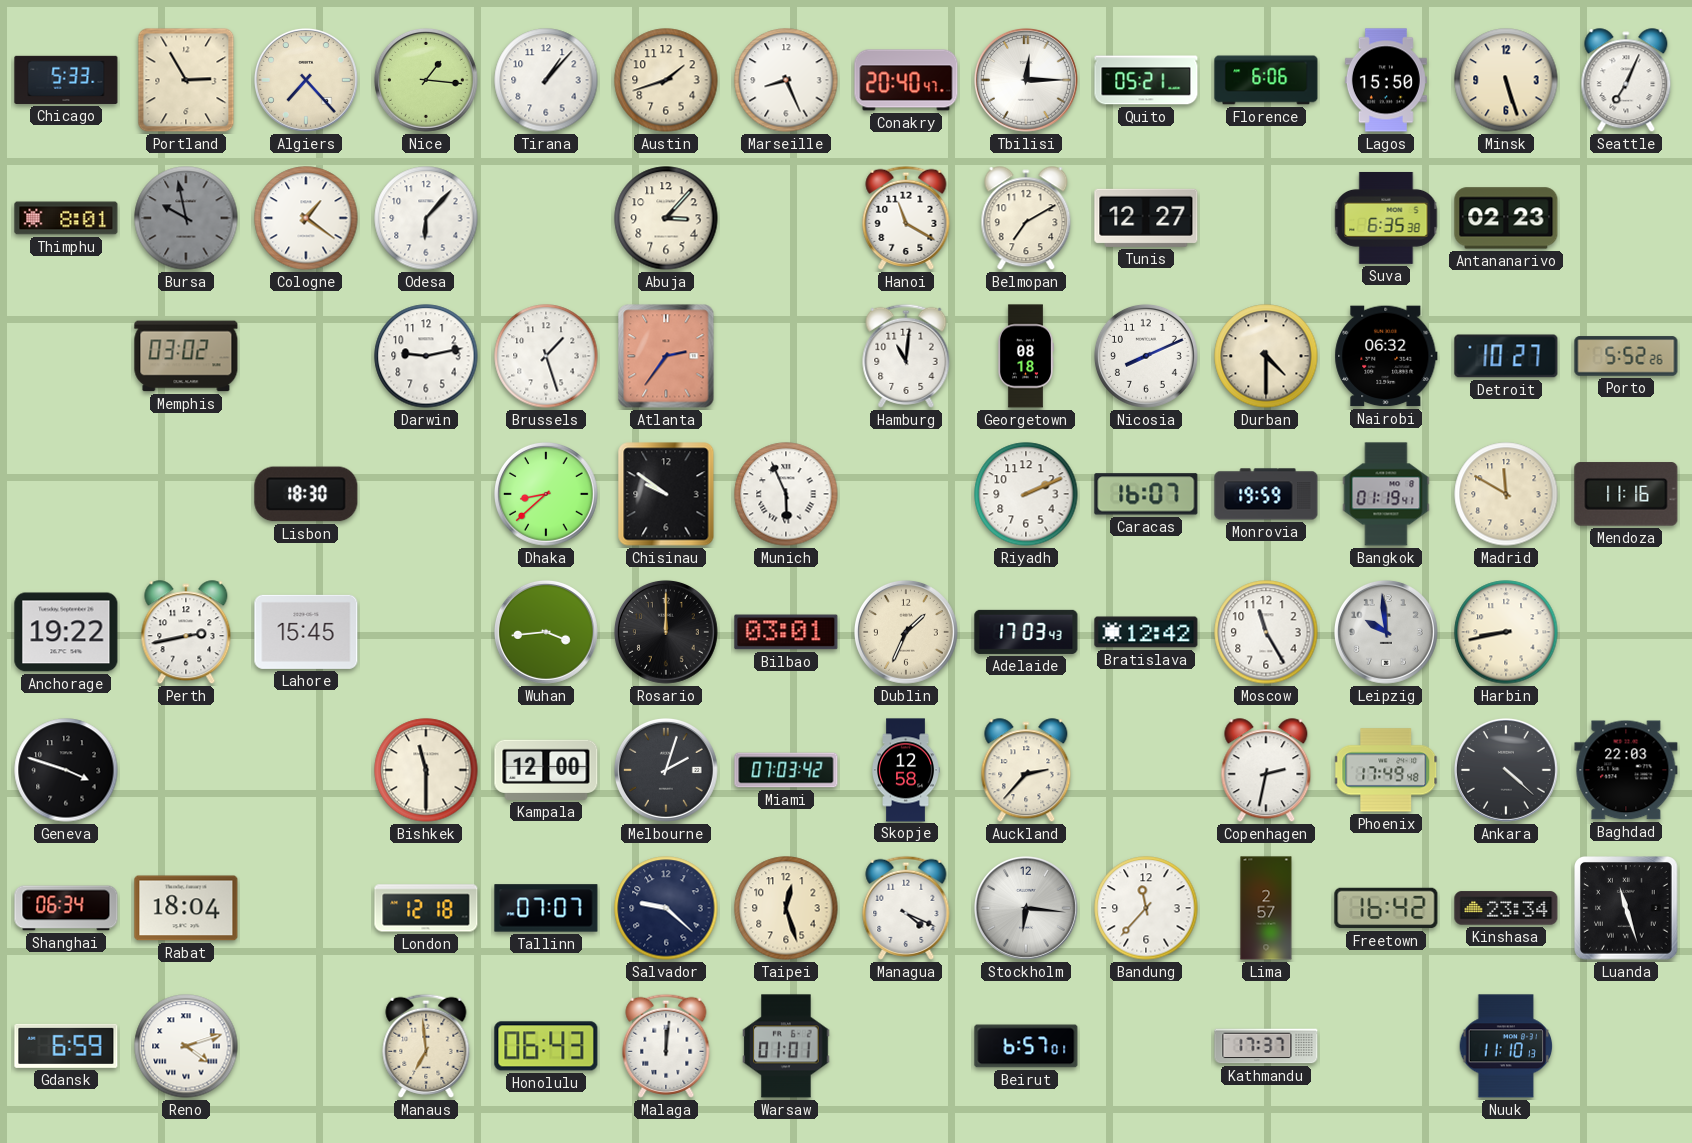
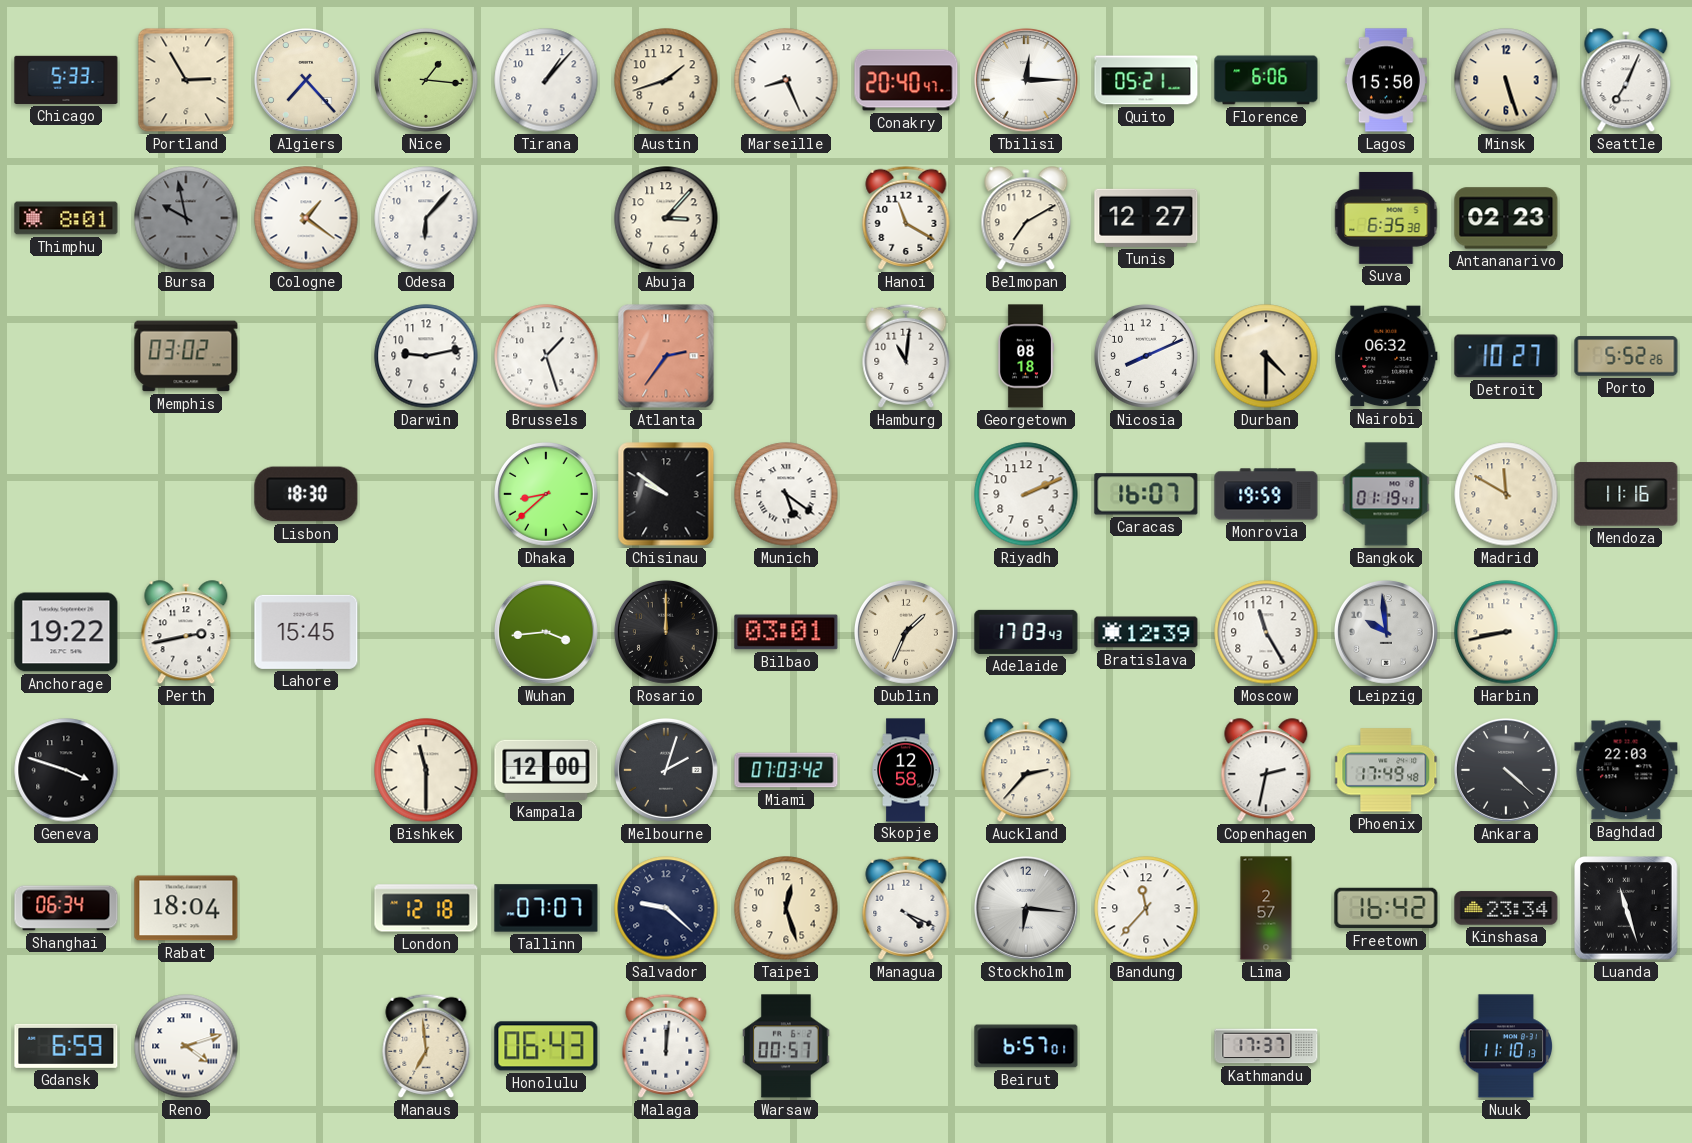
Munich: 5:56 -> 5:21
Bratislava: 12:42 -> 12:39
Warsaw: 01:01 -> 00:57
